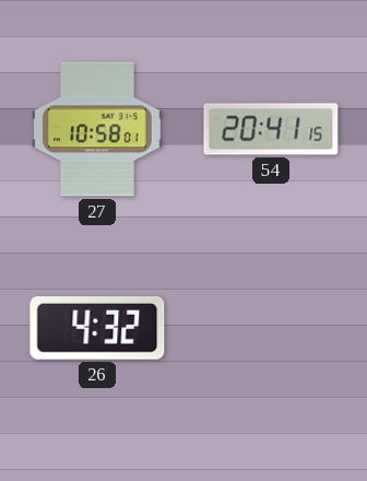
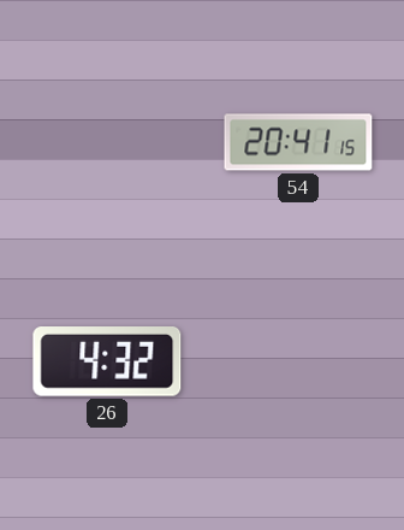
27: 10:58 -> none
